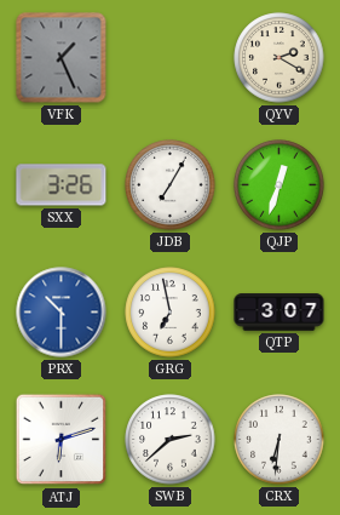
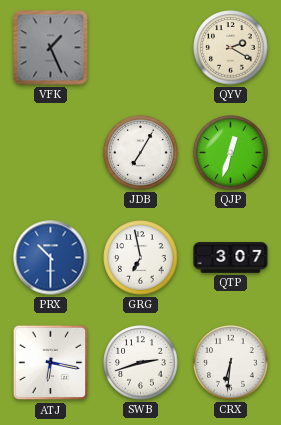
SXX: 3:26 -> none
ATJ: 6:12 -> 6:17
SWB: 2:38 -> 2:42
